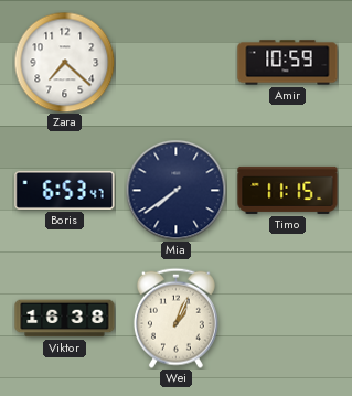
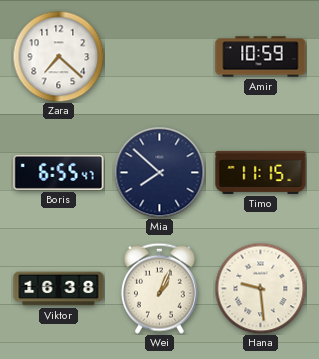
Boris: 6:53 -> 6:55
Mia: 7:39 -> 7:52
Hana: none -> 9:29
